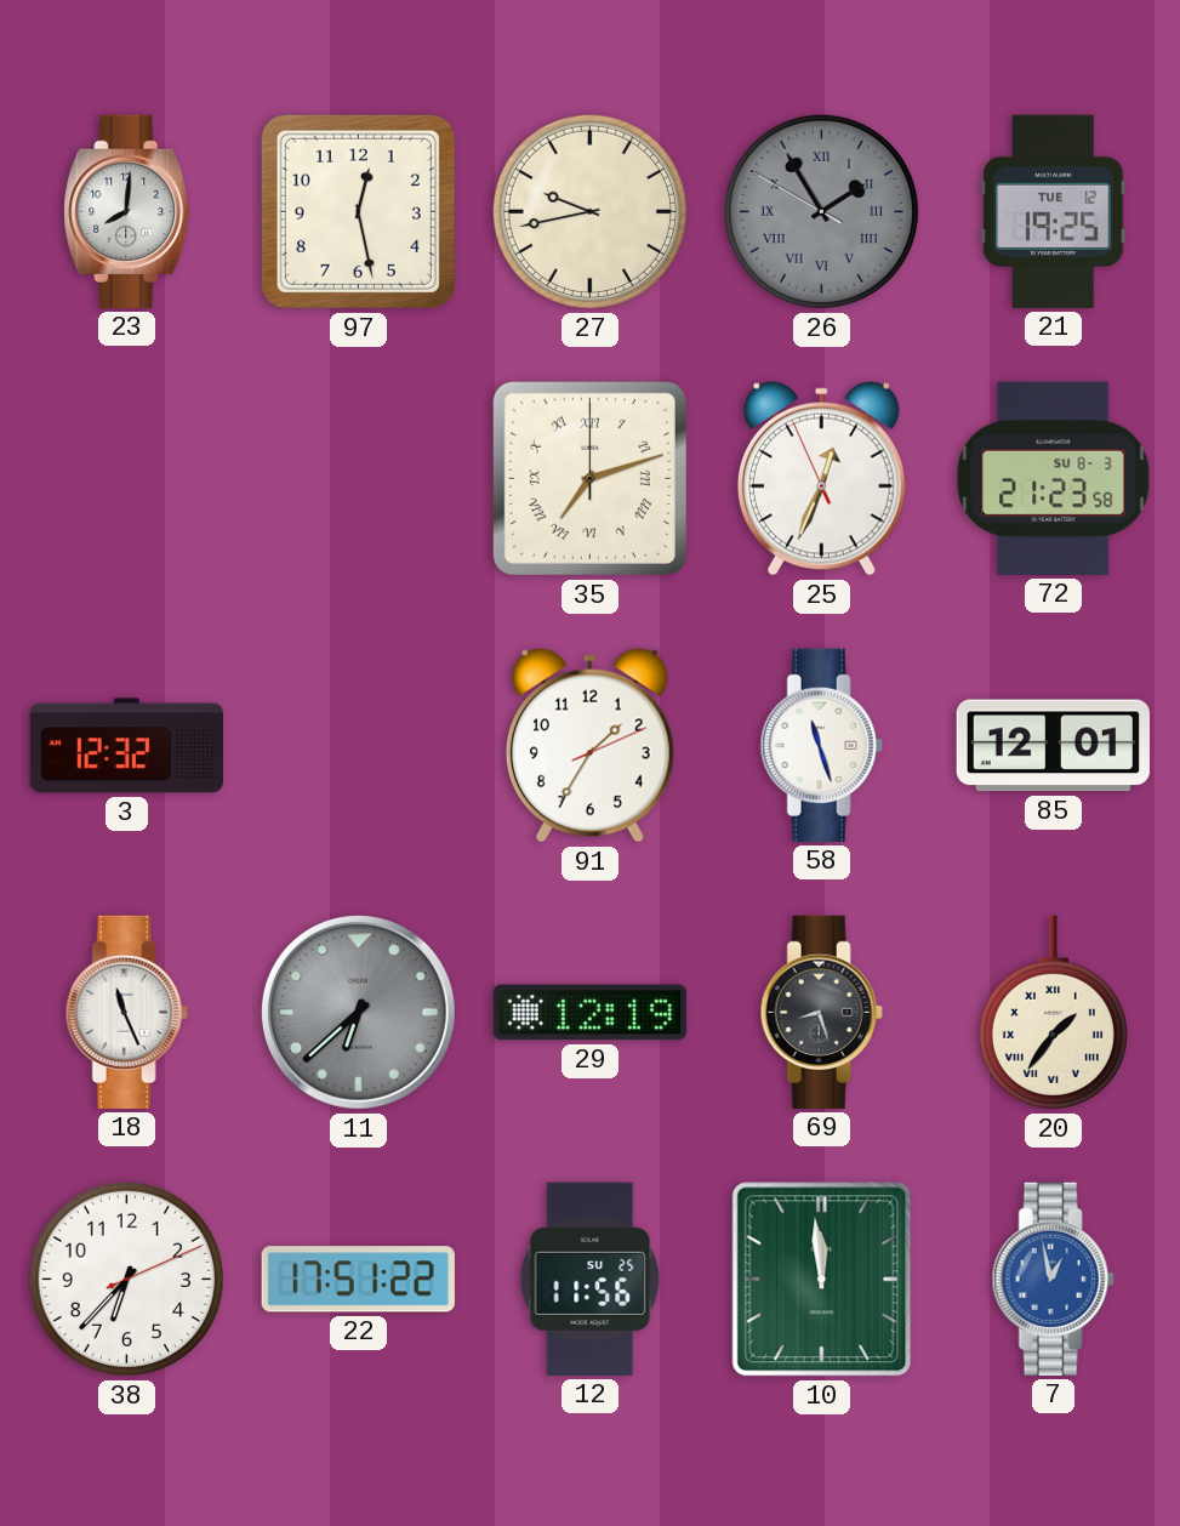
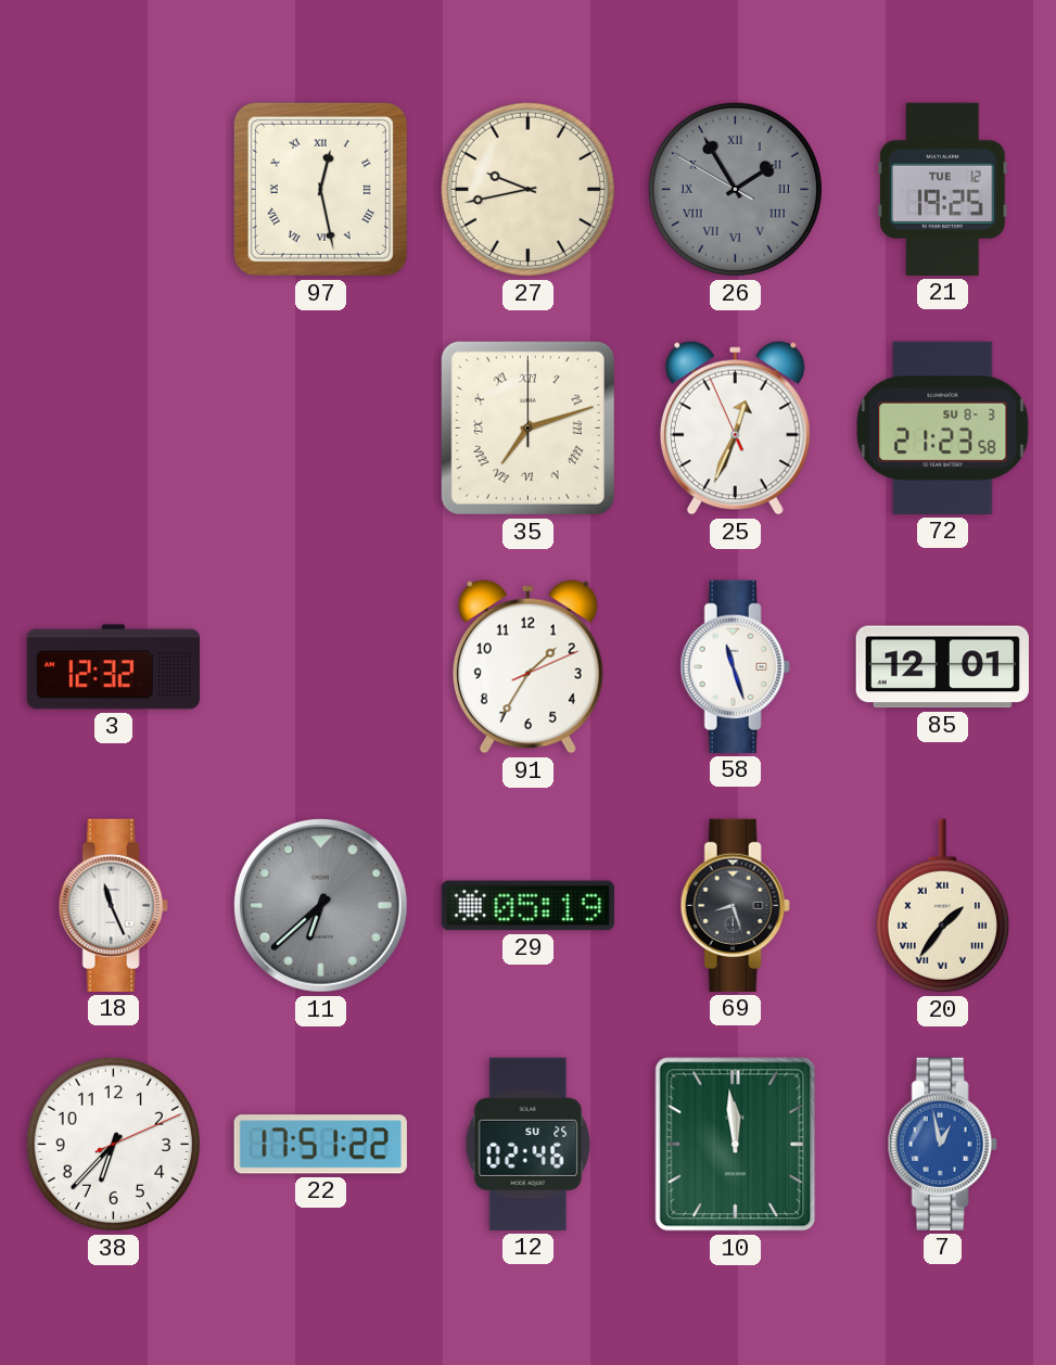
23: 8:01 -> none
97 numerals: Arabic -> Roman
29: 12:19 -> 05:19
12: 11:56 -> 02:46
